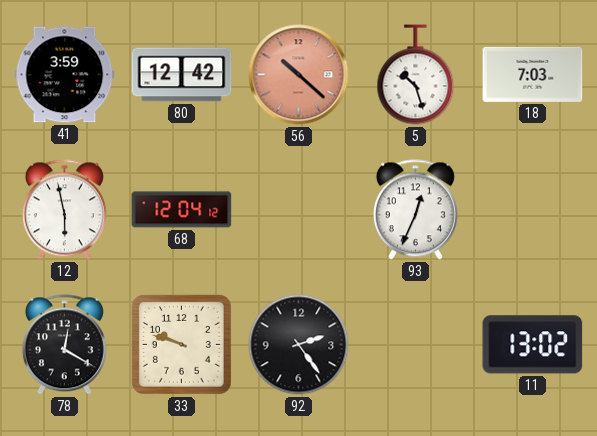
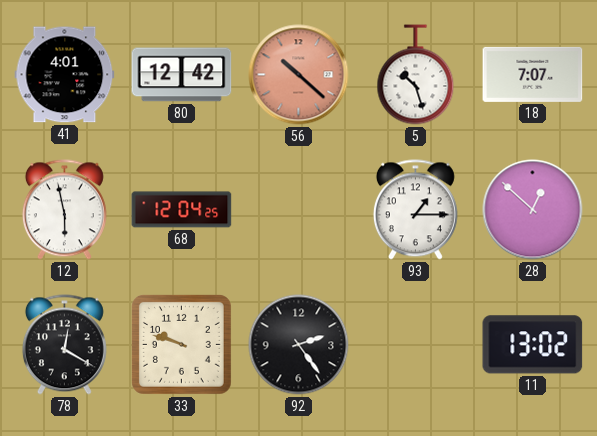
41: 3:59 -> 4:01
18: 7:03 -> 7:07
68: 12:04:12 -> 12:04:25
93: 12:34 -> 1:15
28: none -> 12:52
